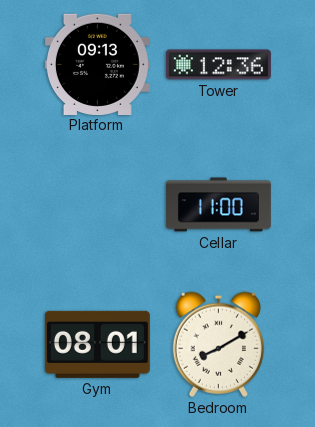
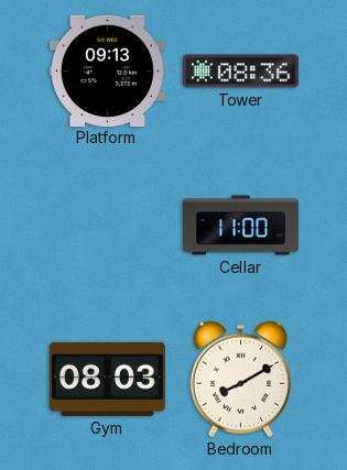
Tower: 12:36 -> 08:36
Gym: 08:01 -> 08:03
